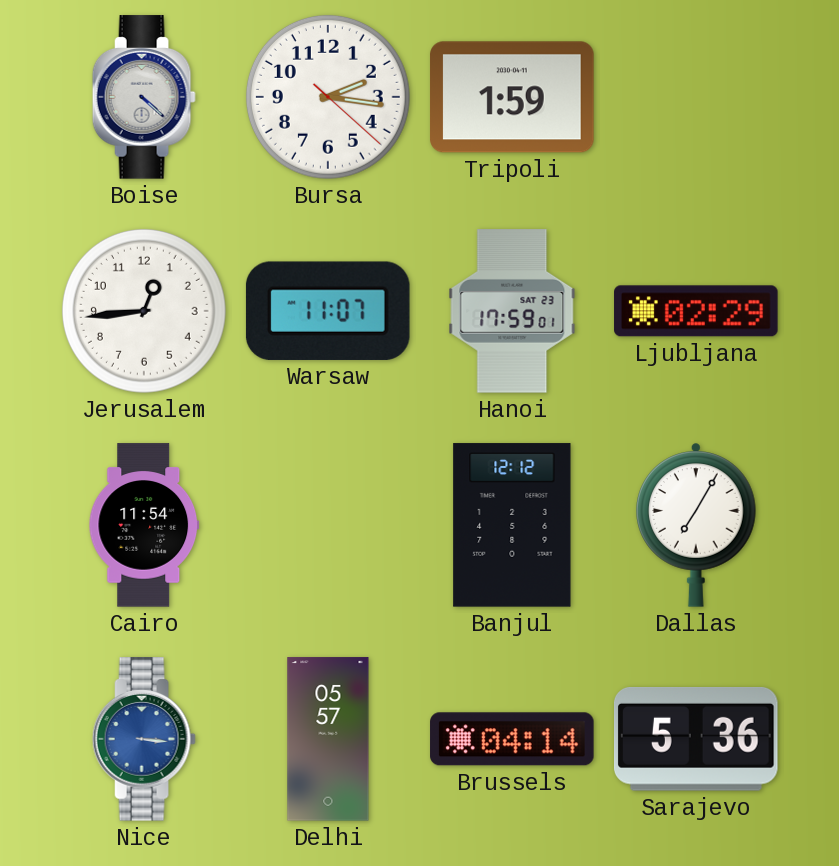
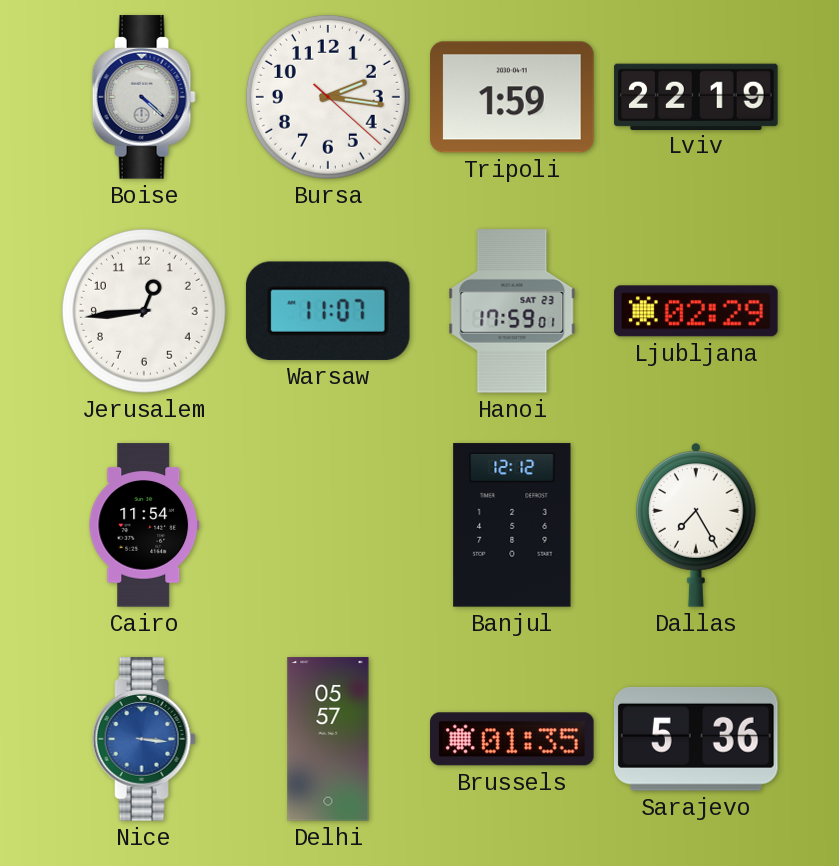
Lviv: none -> 22:19
Dallas: 7:05 -> 7:25
Brussels: 04:14 -> 01:35
